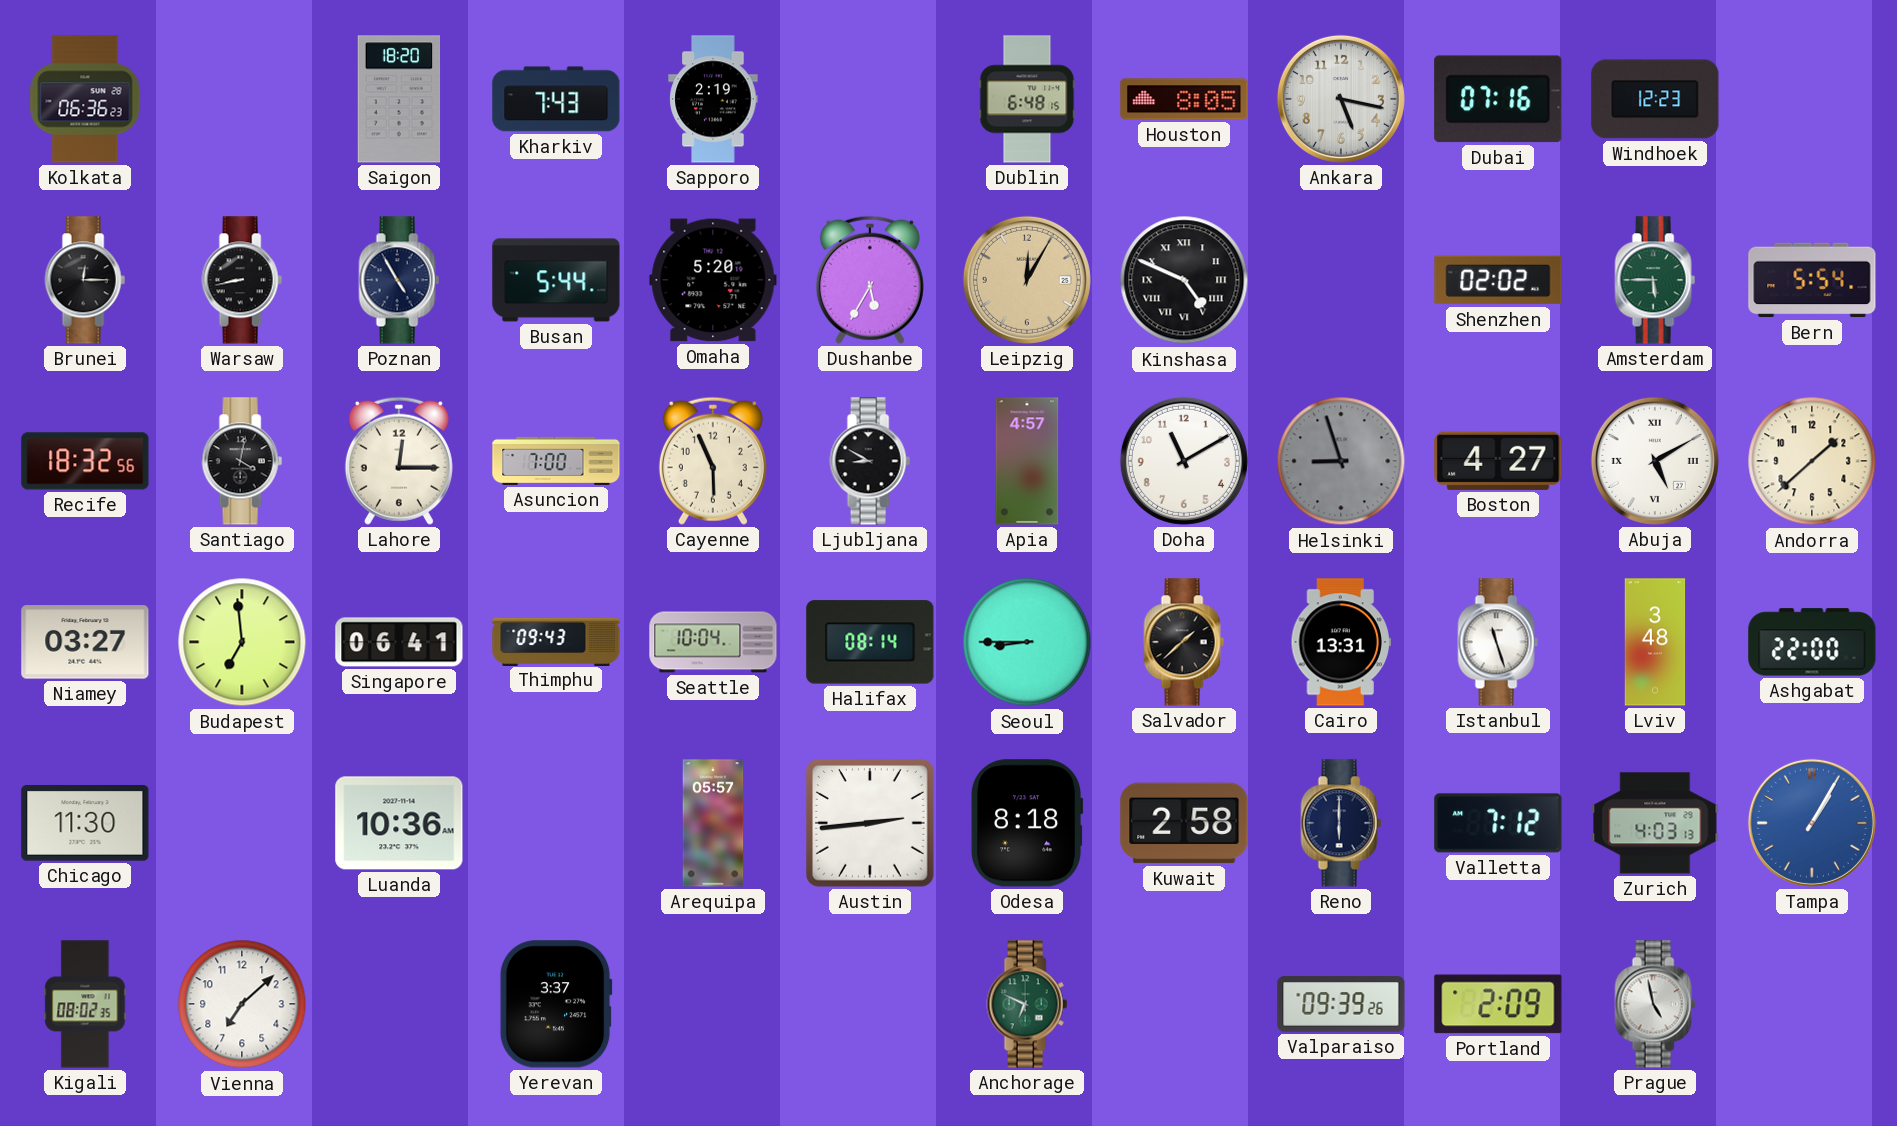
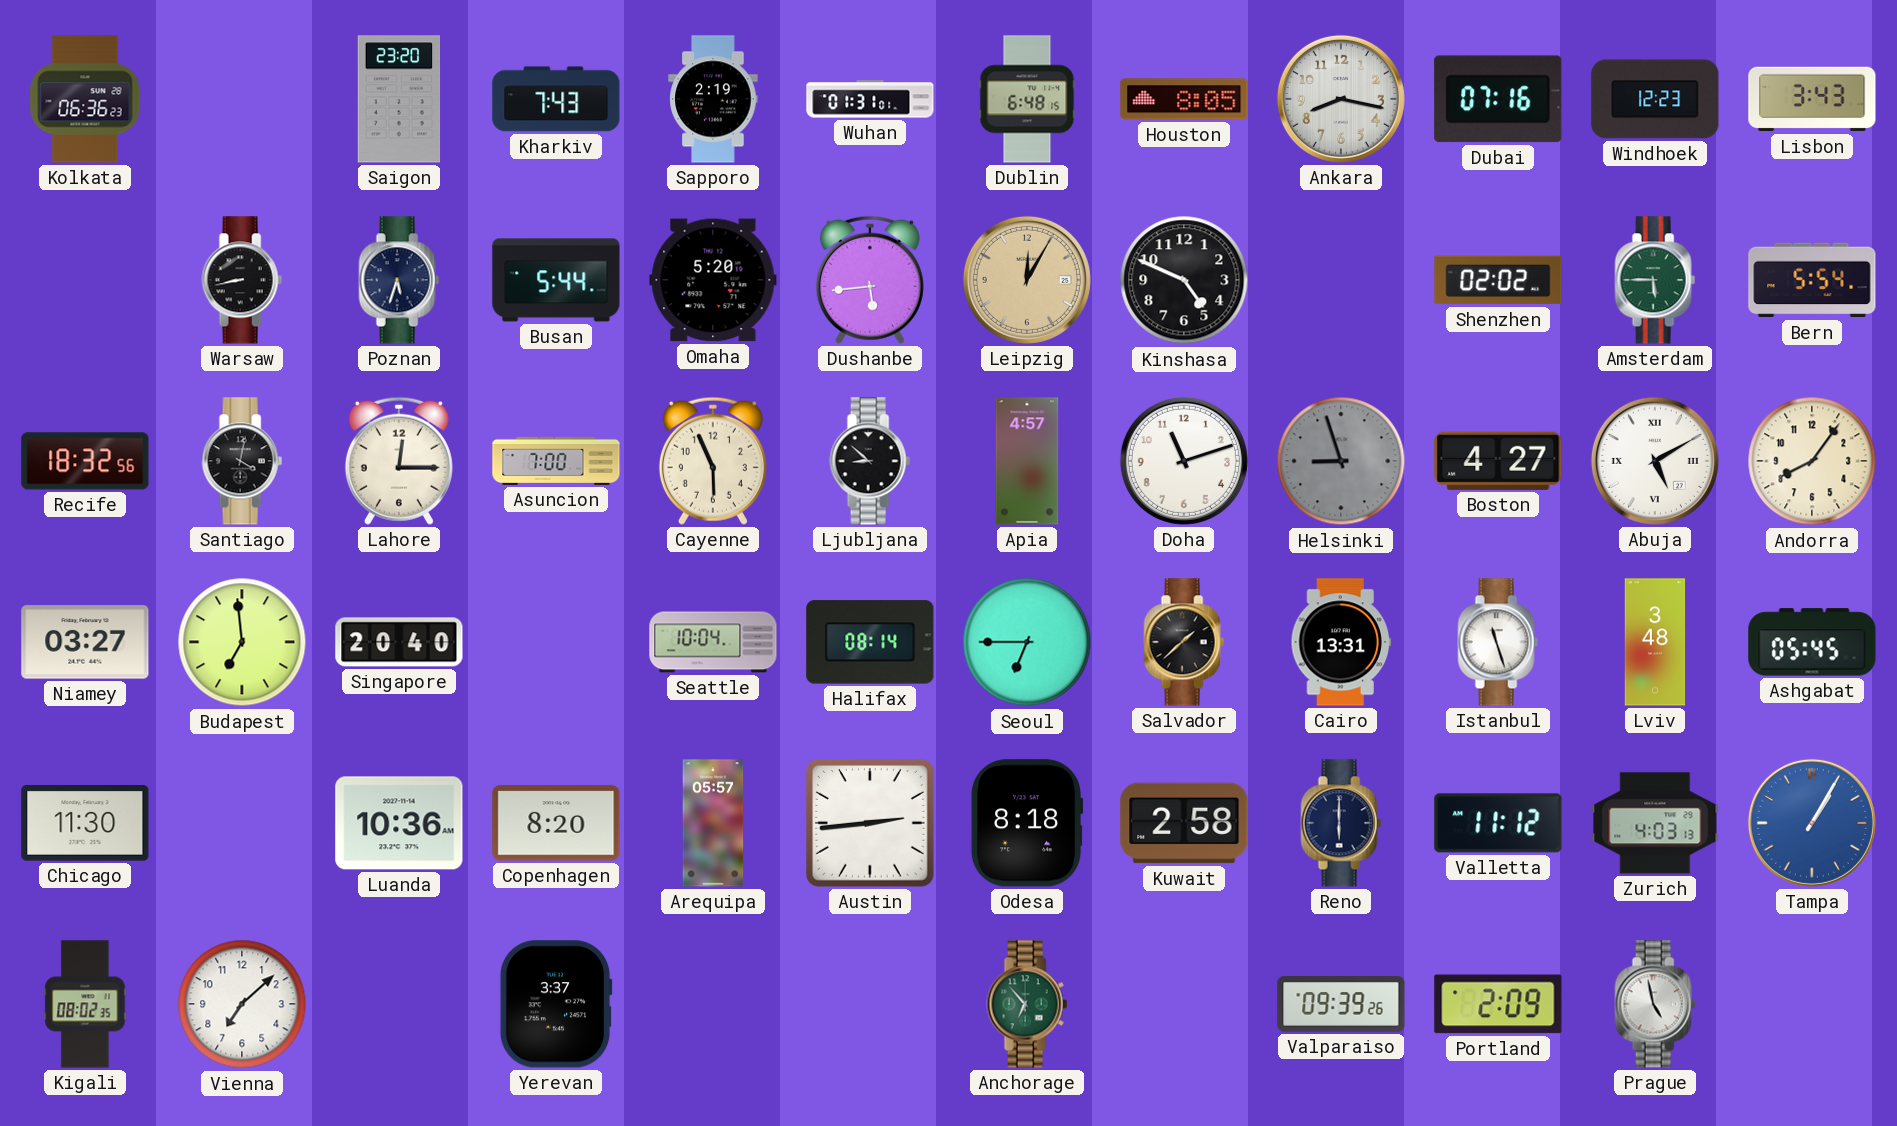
Saigon: 18:20 -> 23:20
Wuhan: none -> 01:31
Ankara: 5:17 -> 8:17
Lisbon: none -> 3:43
Brunei: 12:15 -> none
Poznan: 4:55 -> 5:33
Dushanbe: 5:35 -> 5:44
Kinshasa numerals: Roman -> Arabic
Ljubljana: 8:50 -> 8:52
Doha: 11:10 -> 11:12
Andorra: 1:38 -> 8:06
Singapore: 06:41 -> 20:40
Thimphu: 09:43 -> none
Seoul: 8:45 -> 6:45
Ashgabat: 22:00 -> 05:45
Copenhagen: none -> 8:20
Valletta: 7:12 -> 11:12
Anchorage: 6:49 -> 6:53
